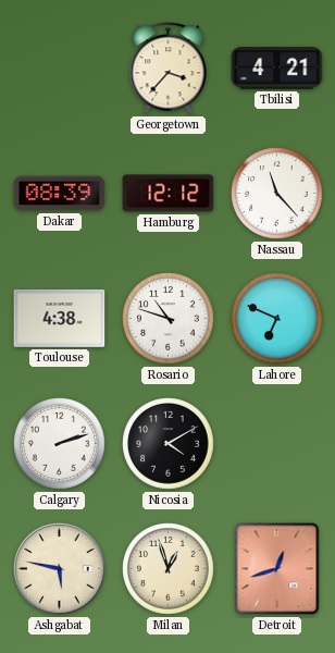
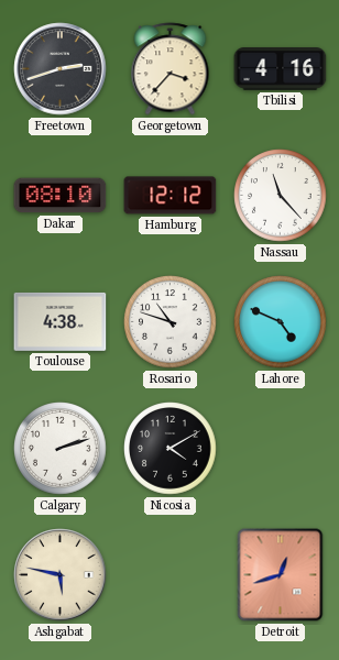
Freetown: none -> 2:42
Tbilisi: 4:21 -> 4:16
Dakar: 08:39 -> 08:10
Lahore: 6:49 -> 4:49
Milan: 12:57 -> none
